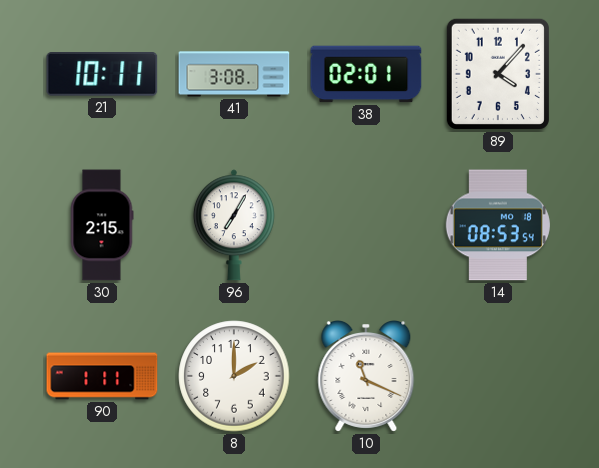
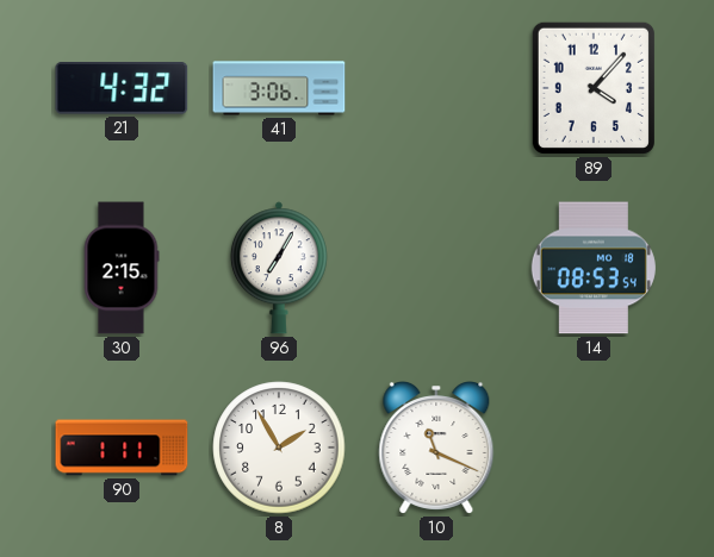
21: 10:11 -> 4:32
41: 3:08 -> 3:06
38: 02:01 -> none
8: 2:00 -> 1:55
